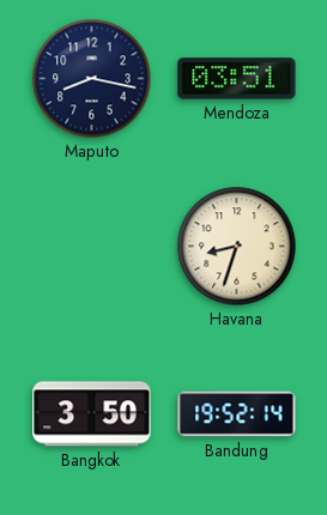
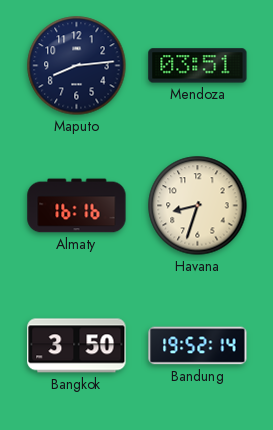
Maputo: 8:17 -> 8:14
Almaty: none -> 16:16
